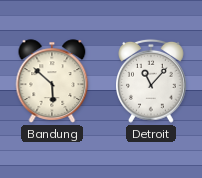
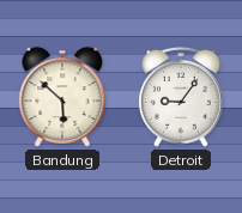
Detroit: 11:07 -> 9:06
